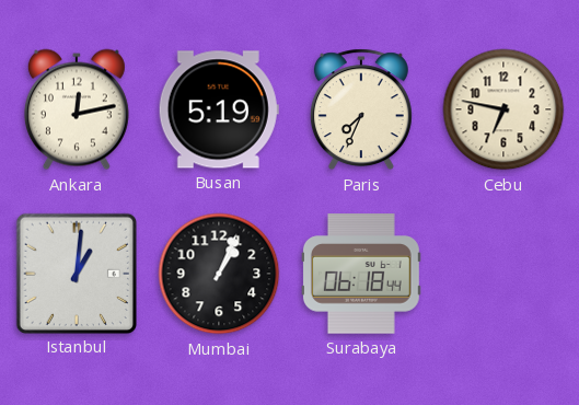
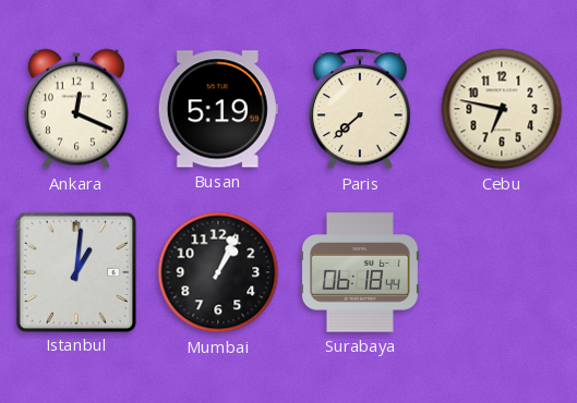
Ankara: 12:13 -> 12:19
Paris: 7:34 -> 7:38
